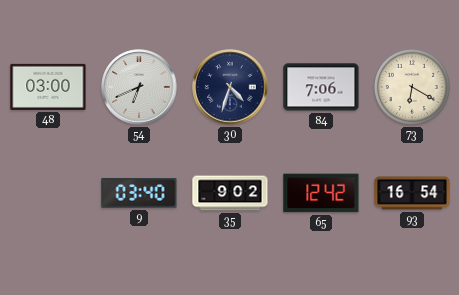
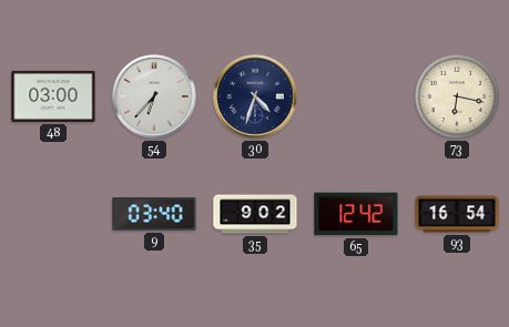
54: 6:41 -> 6:37
84: 7:06 -> none
73: 6:20 -> 6:17
